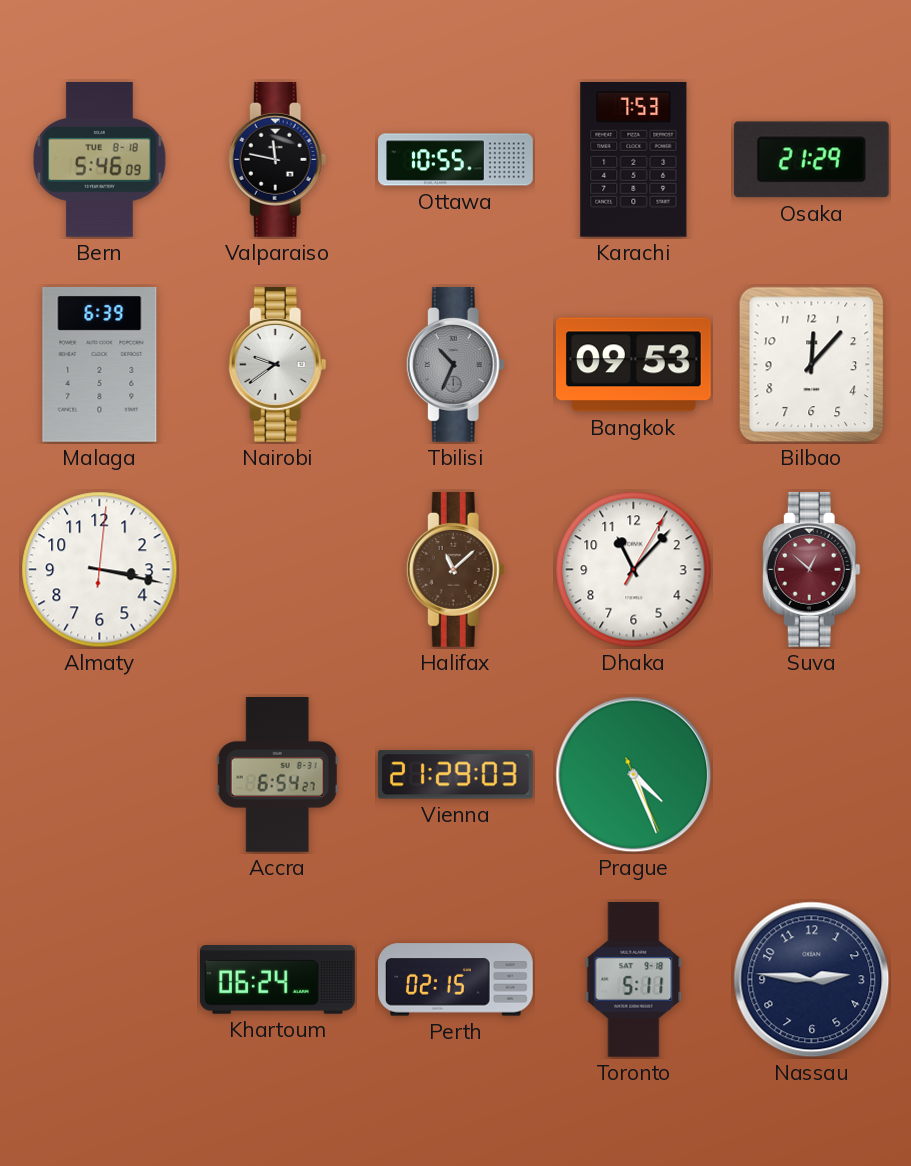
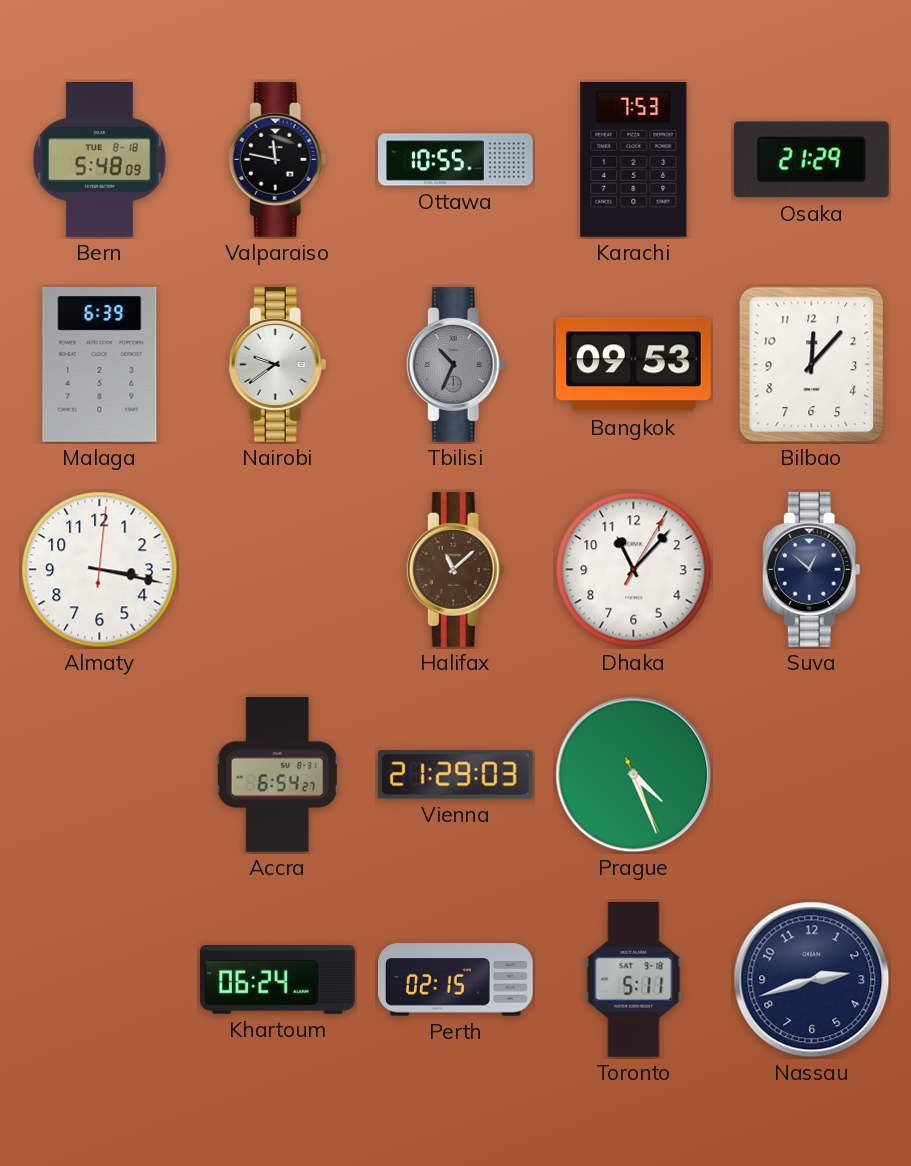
Bern: 5:46 -> 5:48
Suva dial: burgundy -> navy
Nassau: 2:46 -> 2:42
